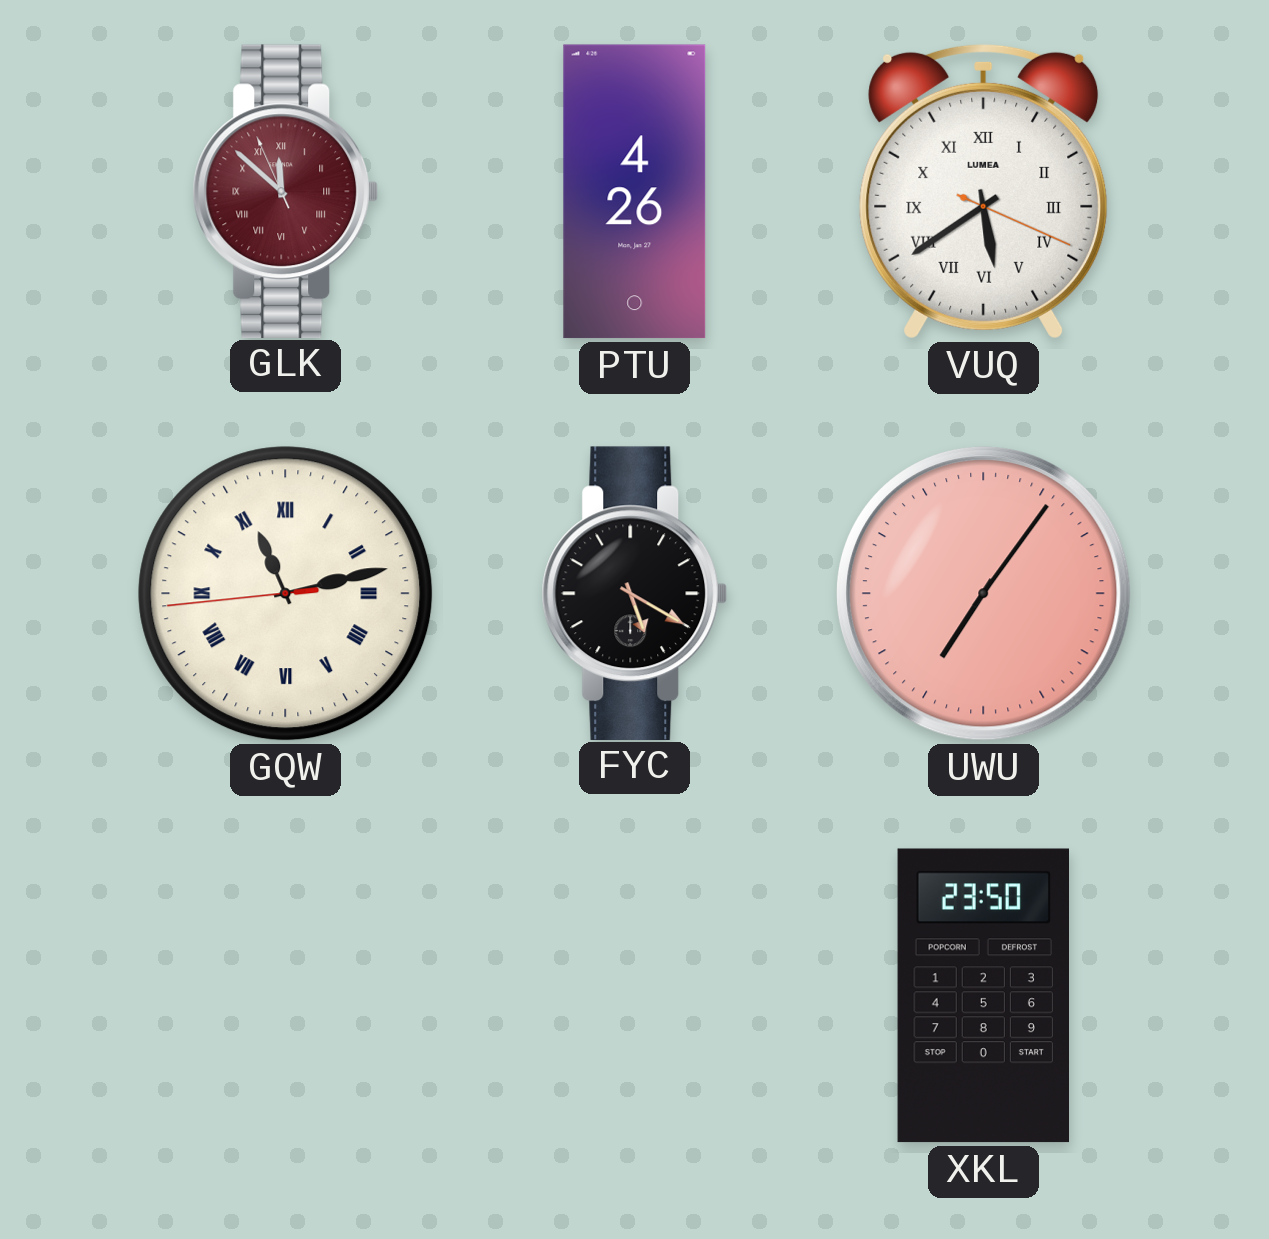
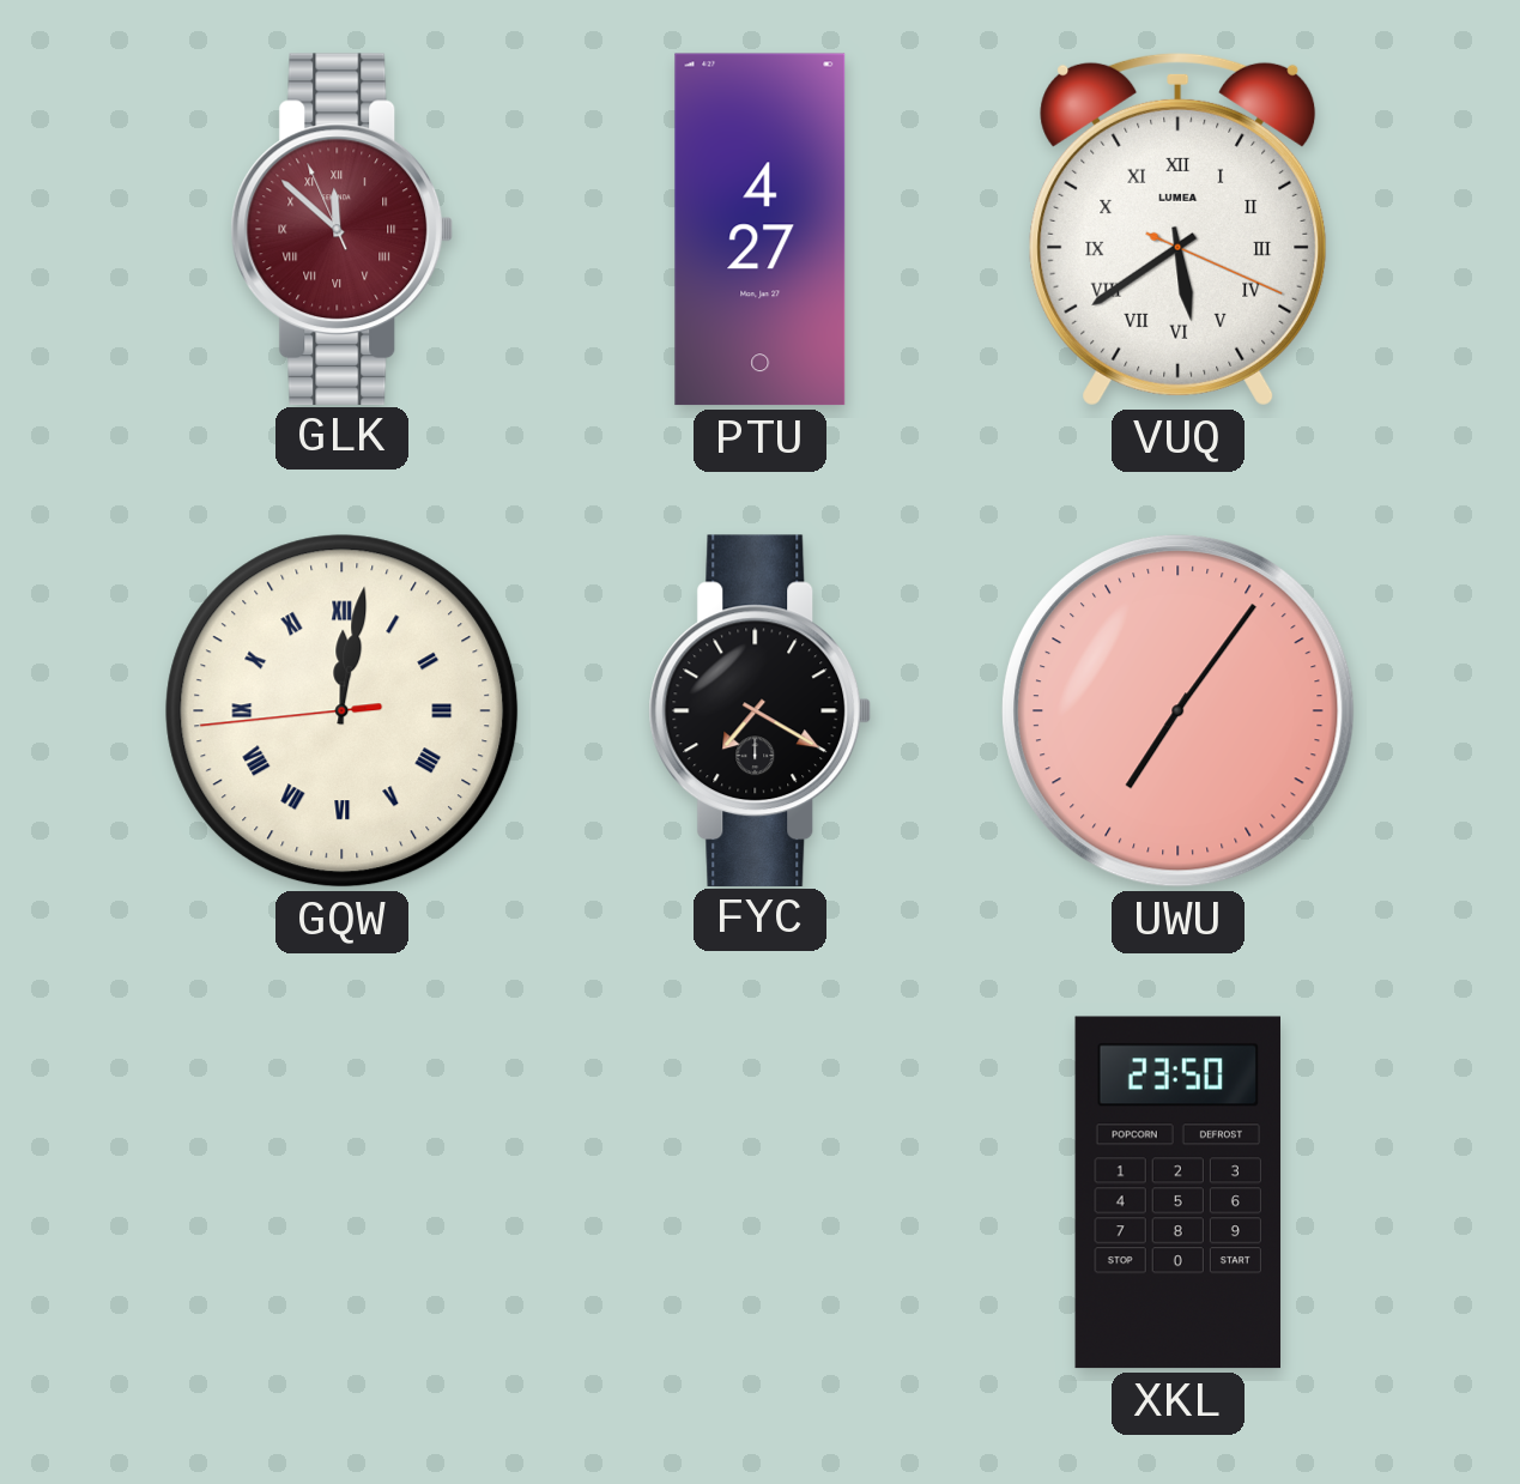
PTU: 4:26 -> 4:27
GQW: 11:12 -> 12:01
FYC: 5:20 -> 7:20
